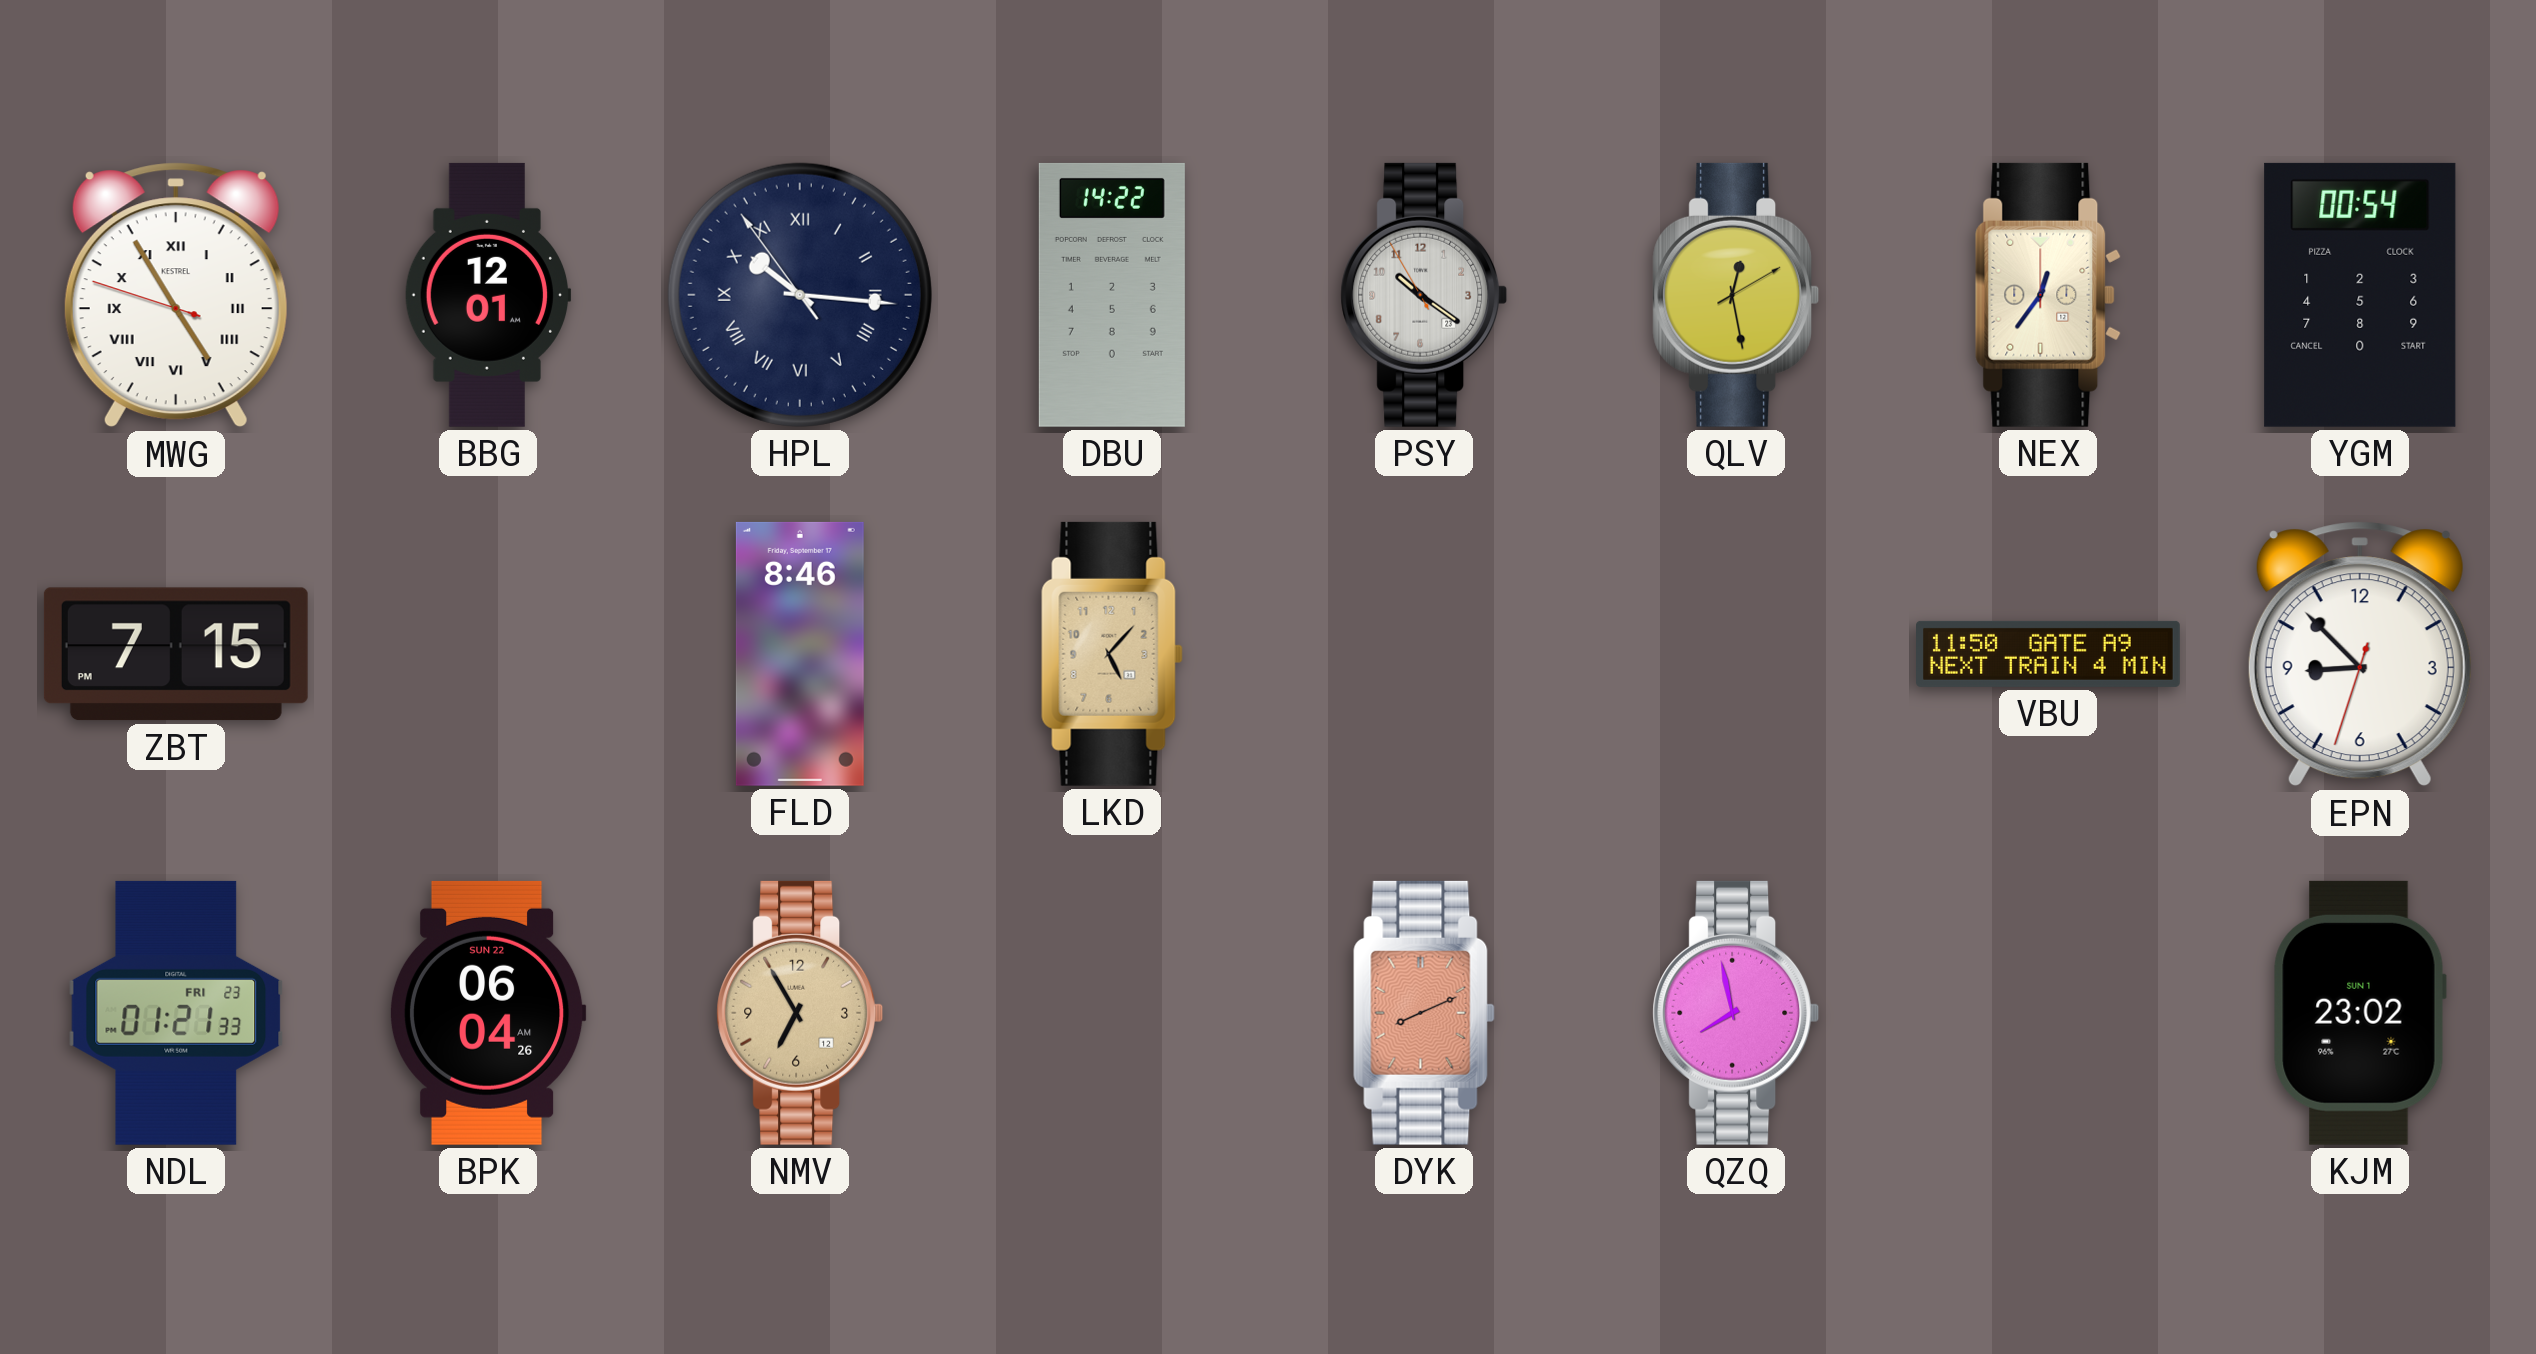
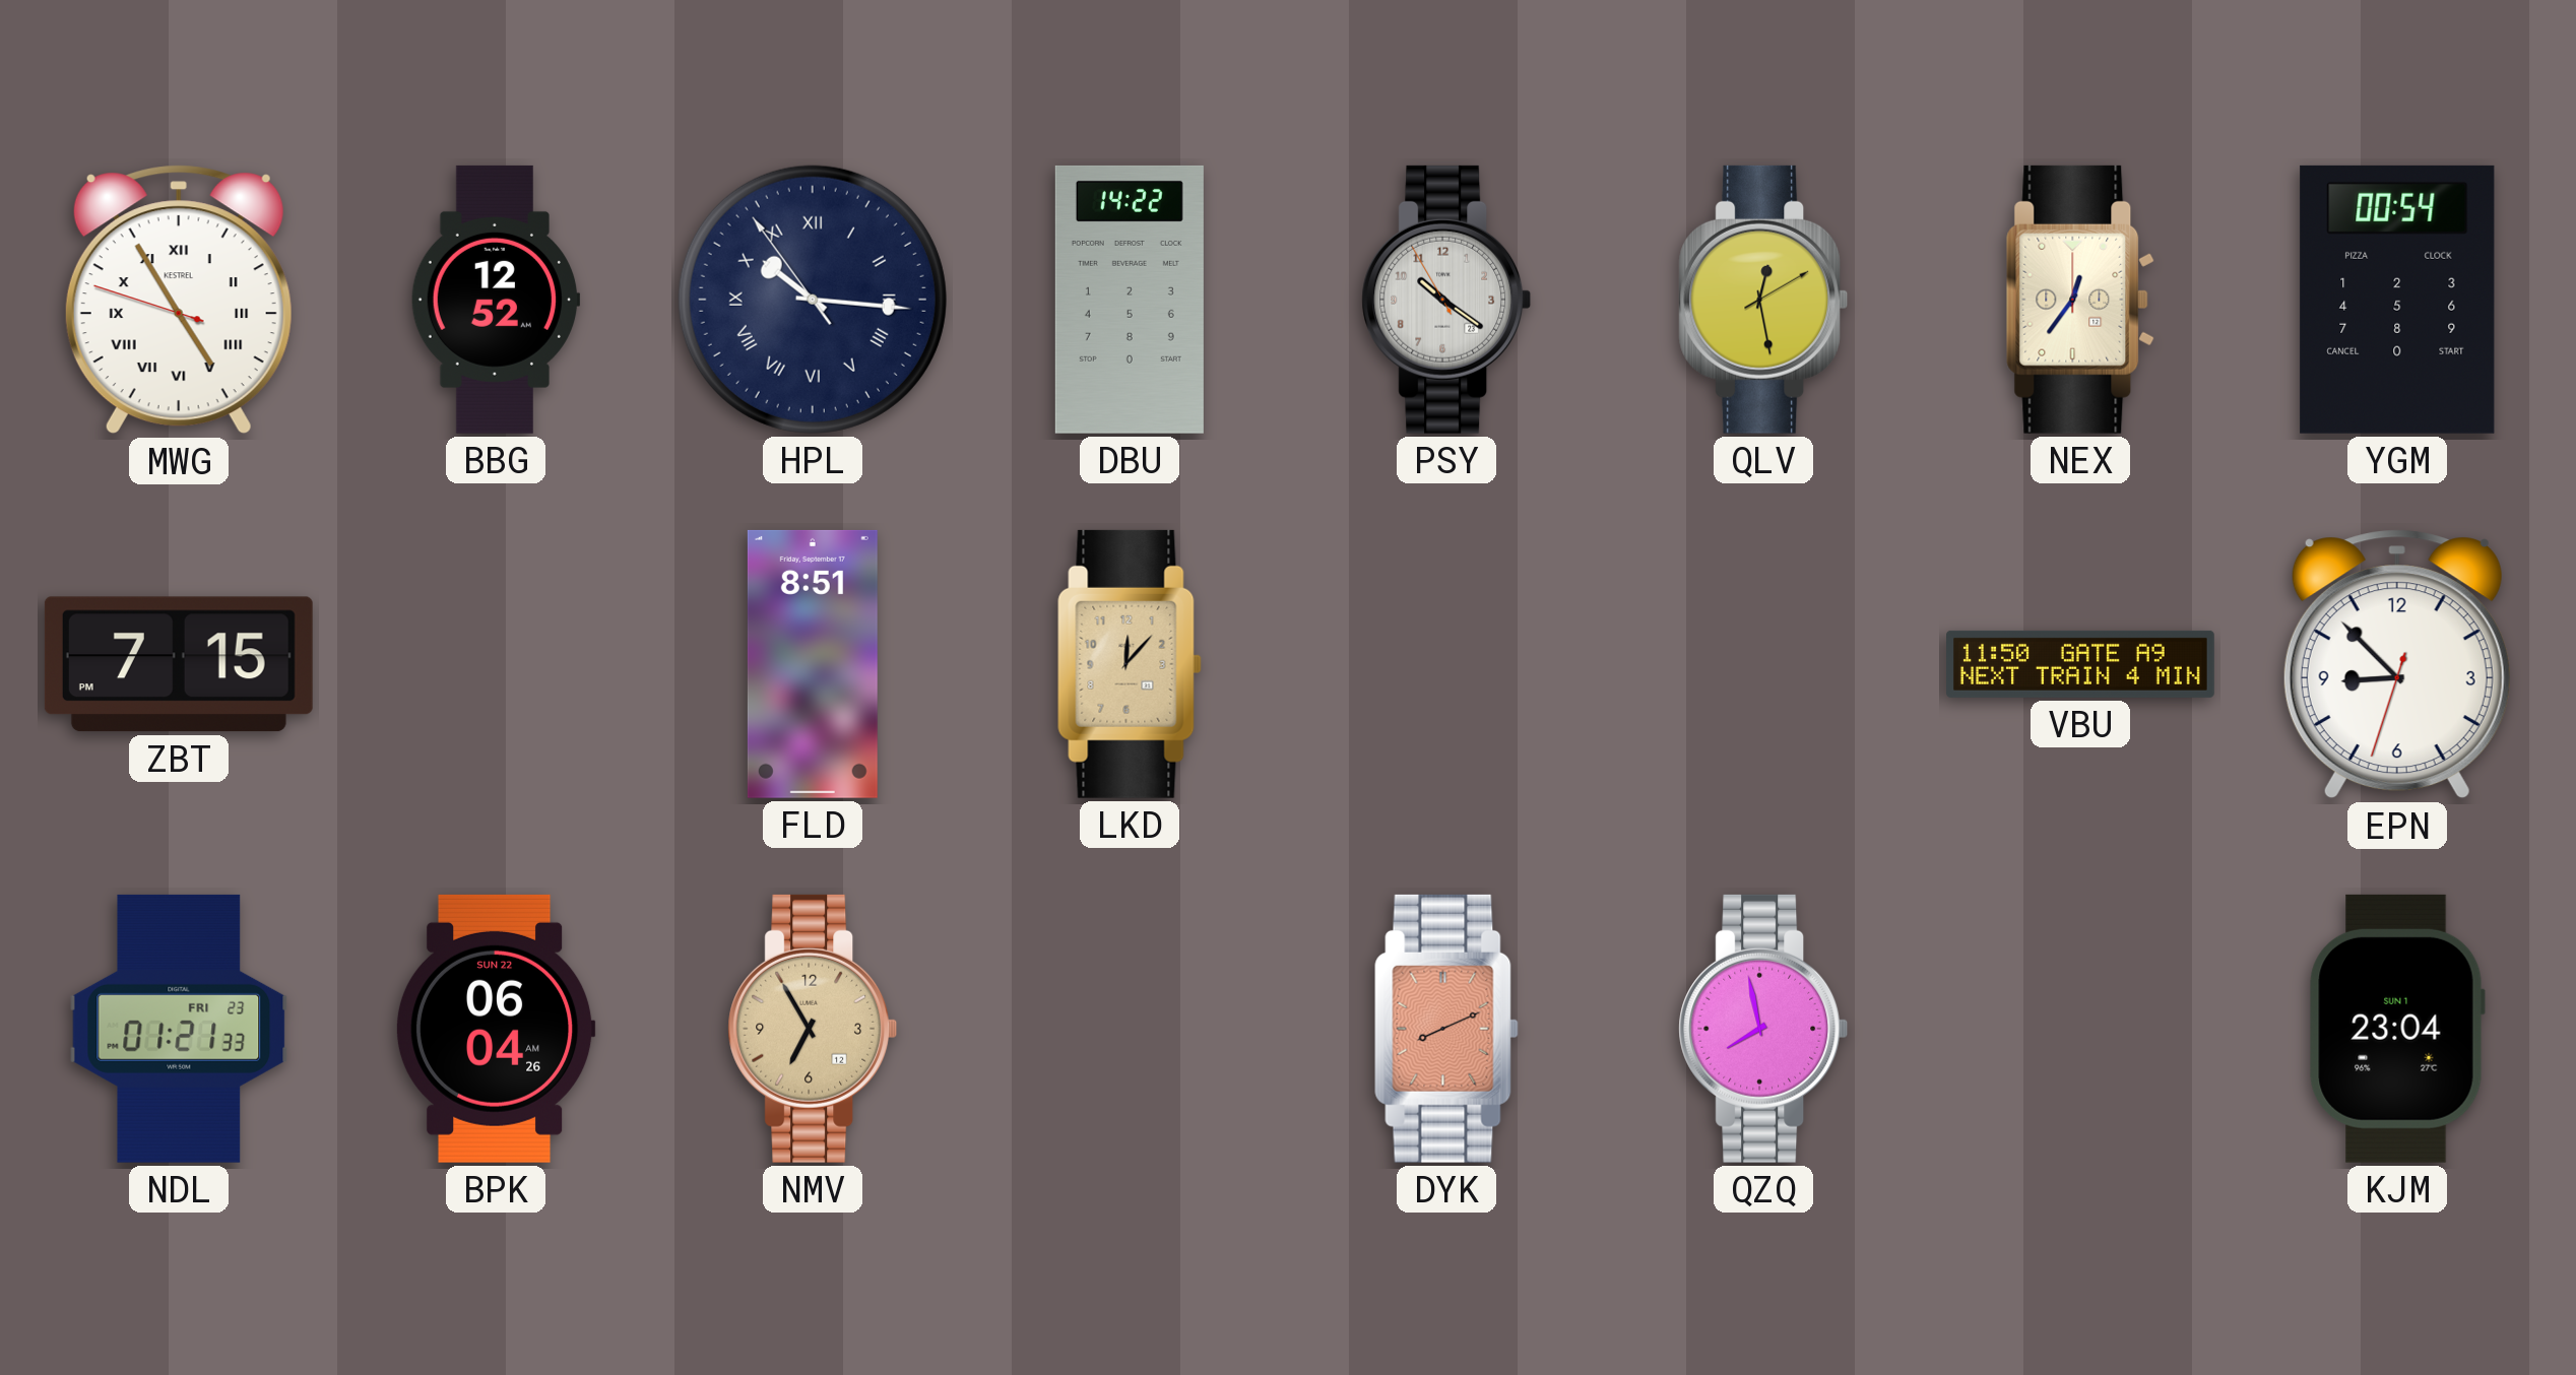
BBG: 12:01 -> 12:52
FLD: 8:46 -> 8:51
LKD: 5:07 -> 12:07
KJM: 23:02 -> 23:04
